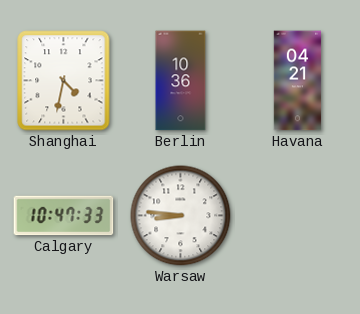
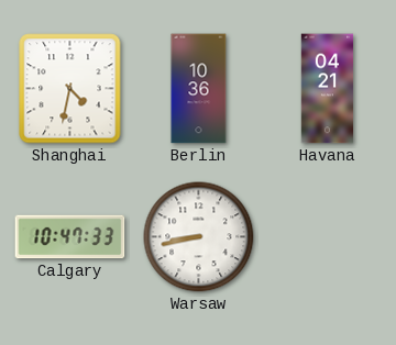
Warsaw: 8:46 -> 8:43
